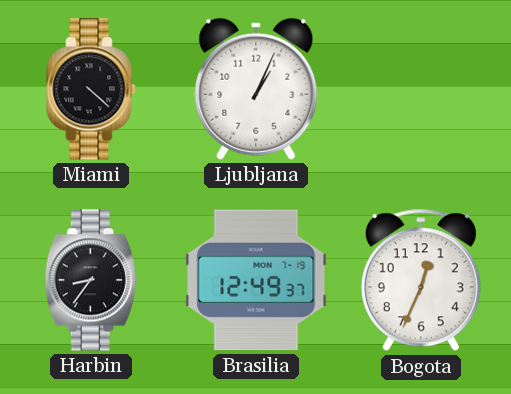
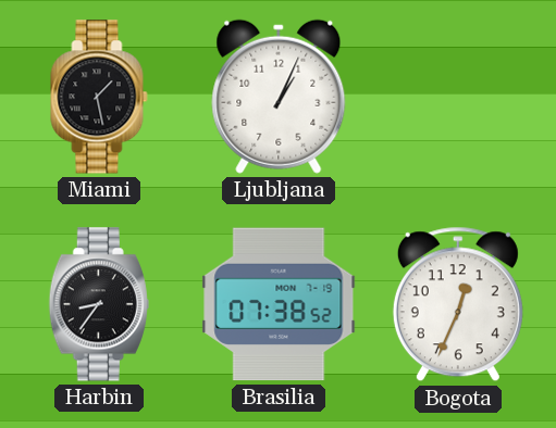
Miami: 4:22 -> 1:28
Brasilia: 12:49 -> 07:38
